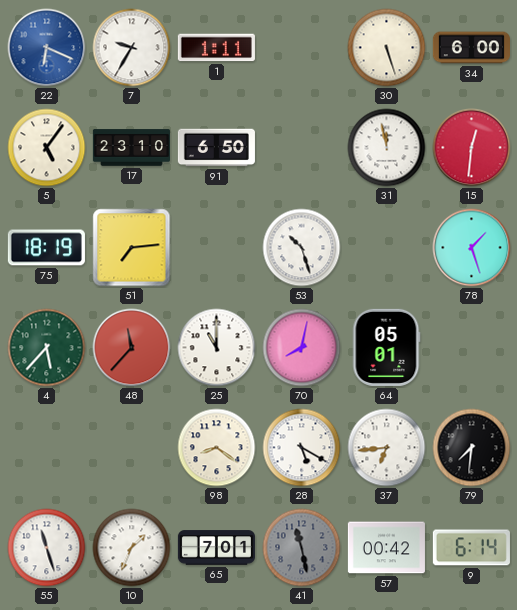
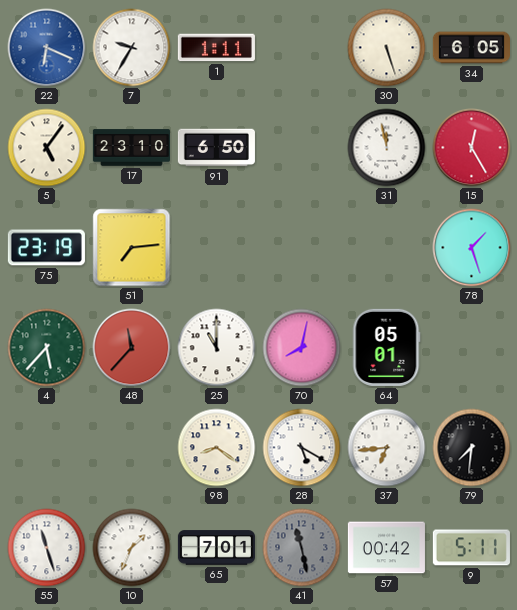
34: 6:00 -> 6:05
15: 12:31 -> 12:25
75: 18:19 -> 23:19
53: 10:27 -> none
9: 6:14 -> 5:11
